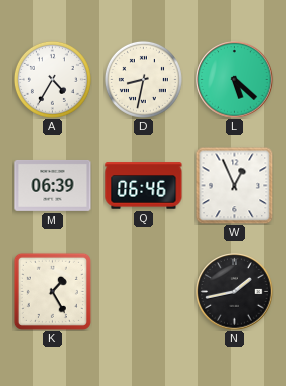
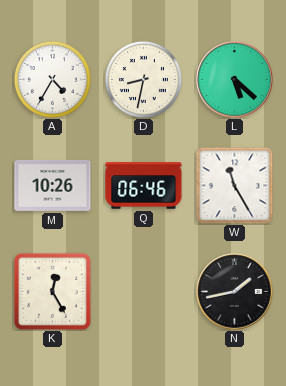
M: 06:39 -> 10:26
W: 12:56 -> 11:25
K: 1:25 -> 12:25
